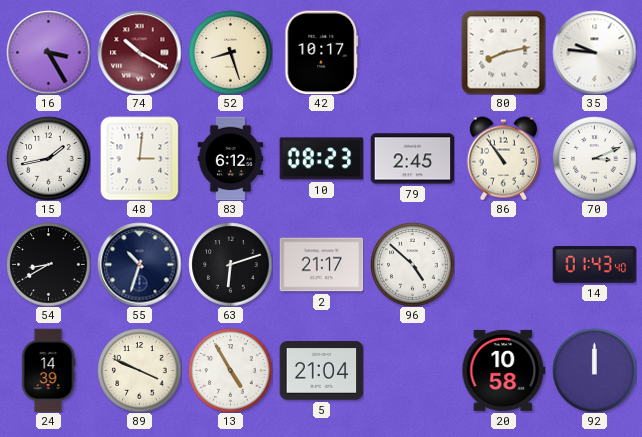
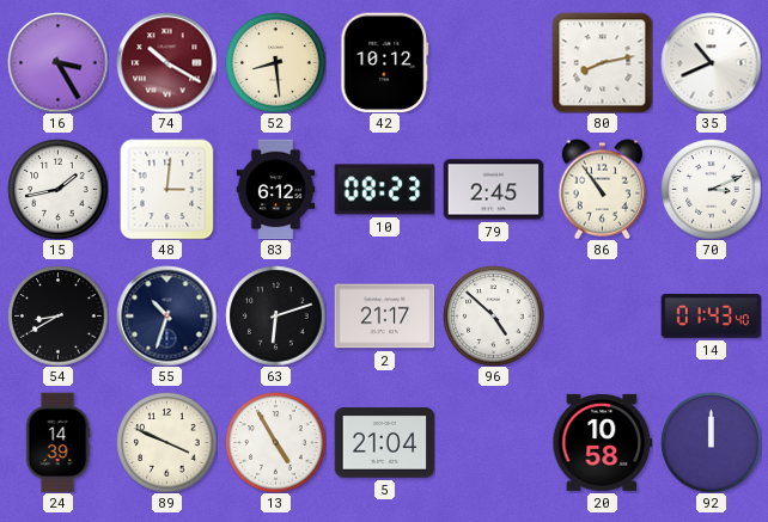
52: 8:27 -> 8:29
42: 10:17 -> 10:12
35: 9:46 -> 10:41
